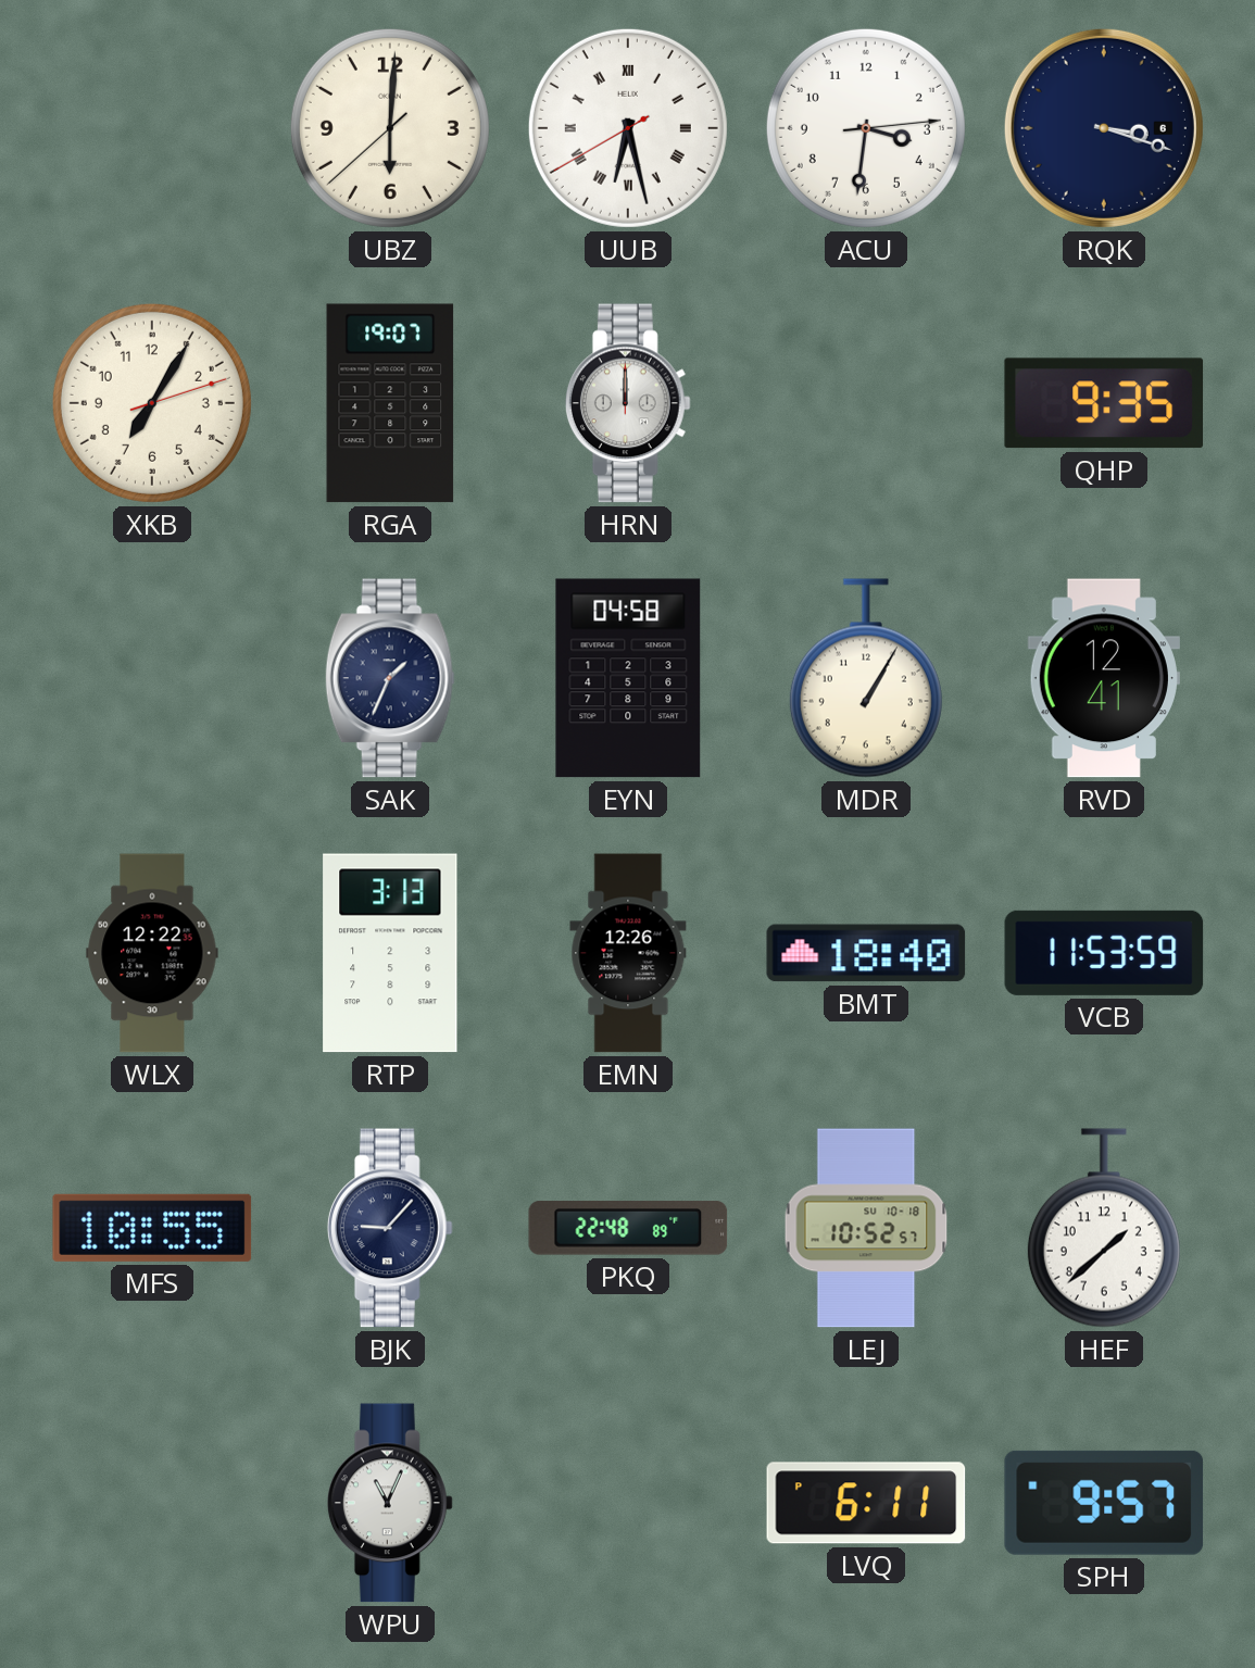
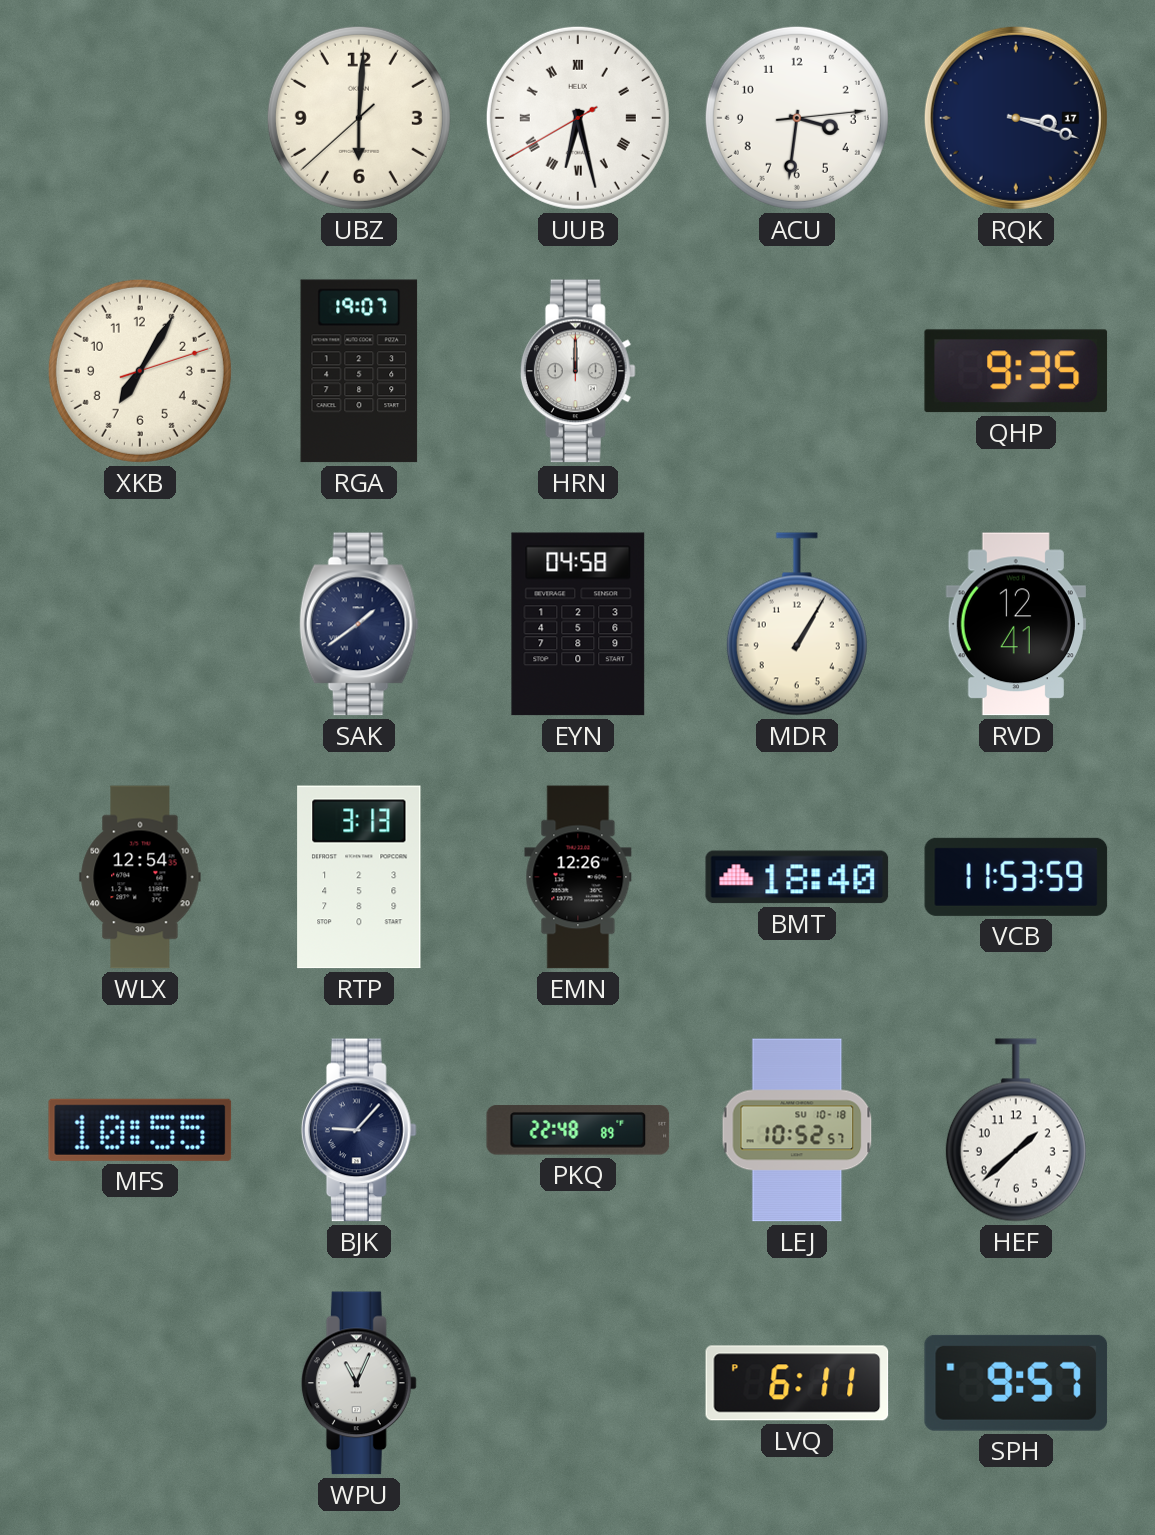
RQK date: 6 -> 17
SAK: 1:34 -> 1:39
WLX: 12:22 -> 12:54
